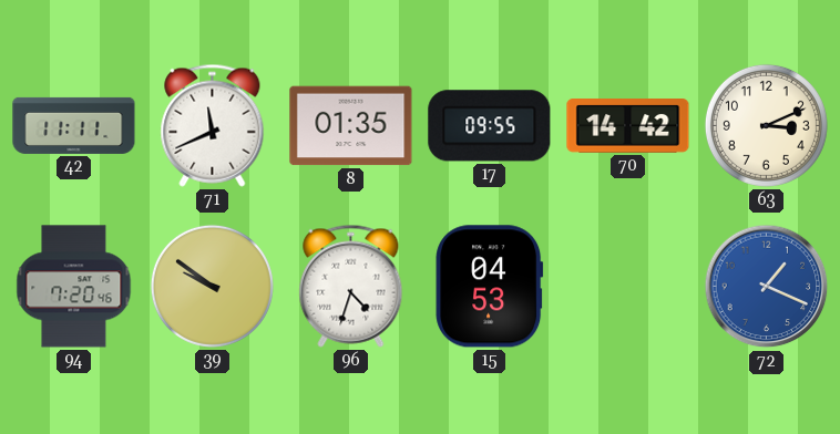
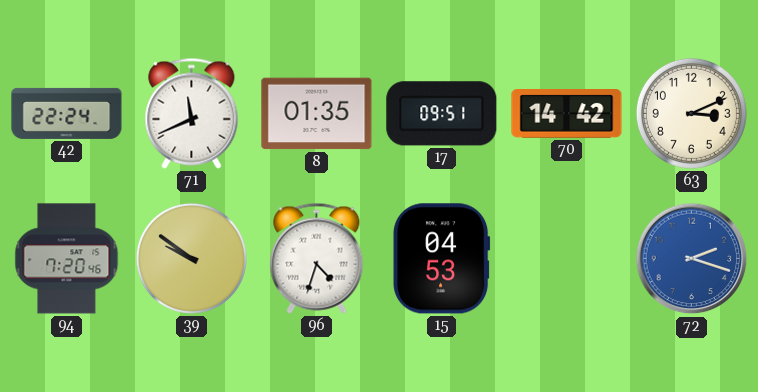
42: 11:11 -> 22:24
17: 09:55 -> 09:51
72: 1:19 -> 2:18
